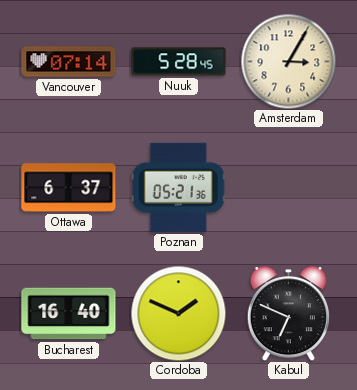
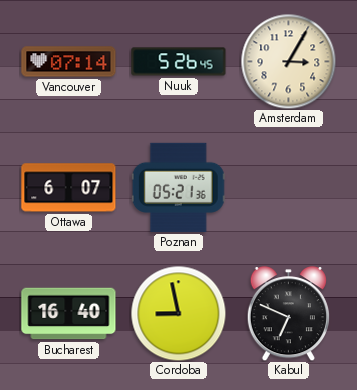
Nuuk: 5:28 -> 5:26
Ottawa: 6:37 -> 6:07
Cordoba: 1:49 -> 8:58
